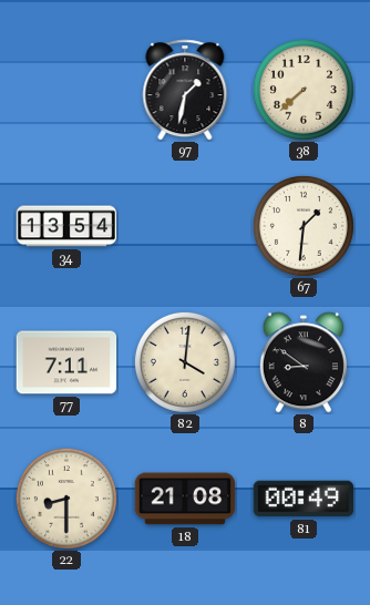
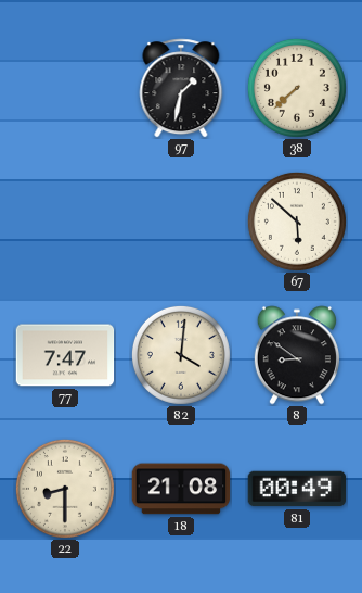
34: 13:54 -> none
67: 1:31 -> 5:52
77: 7:11 -> 7:47
